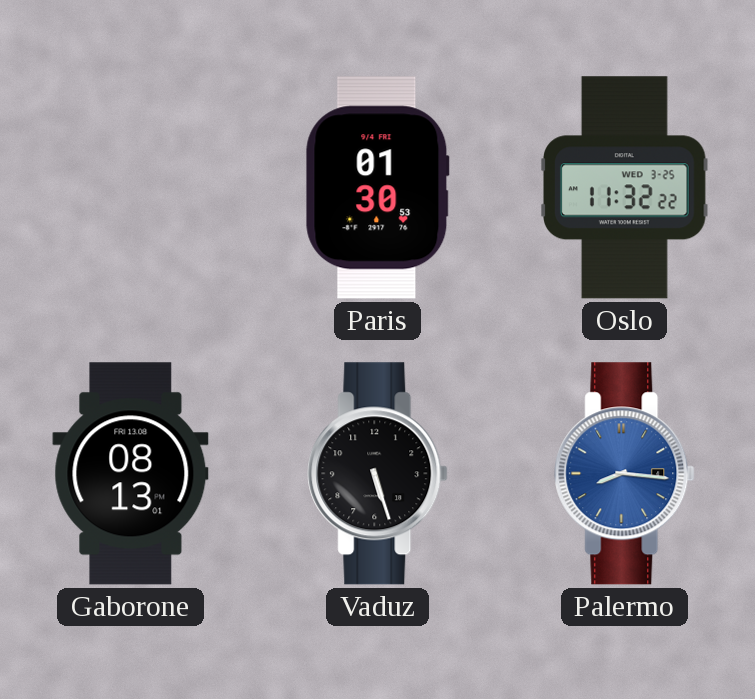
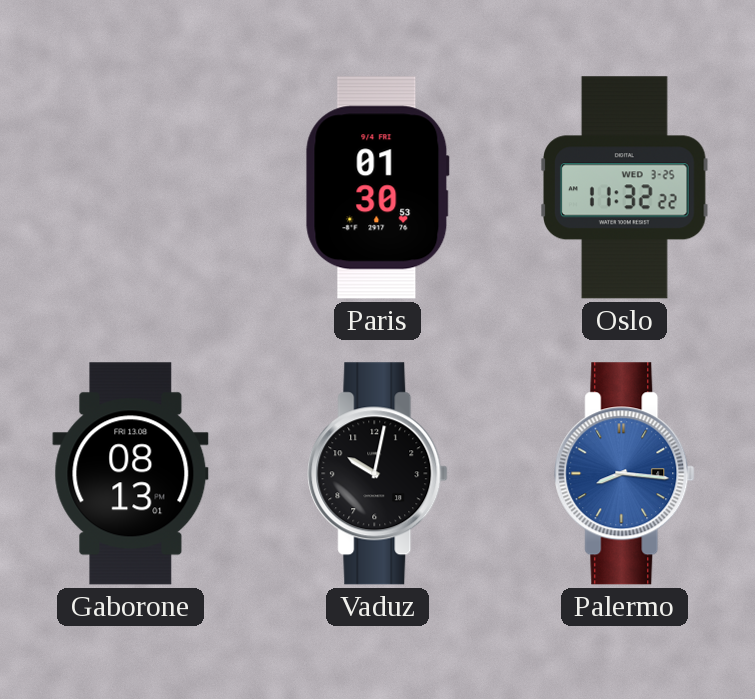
Vaduz: 5:27 -> 10:02
